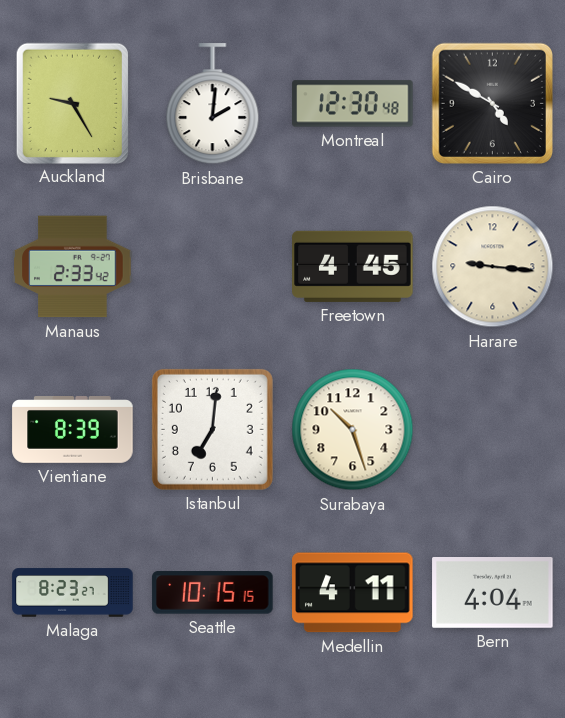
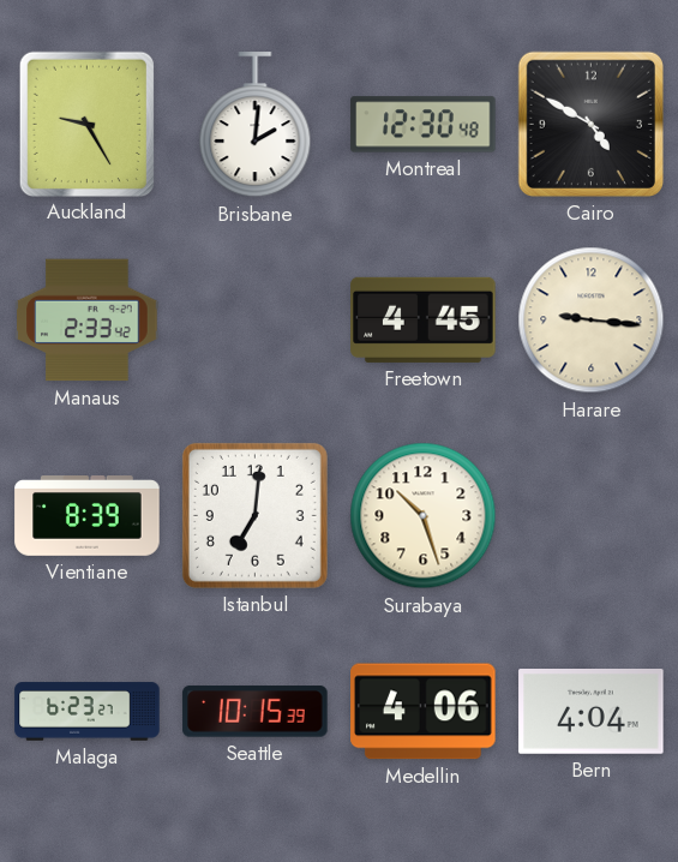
Malaga: 8:23 -> 6:23
Seattle: 10:15:15 -> 10:15:39
Medellin: 4:11 -> 4:06
